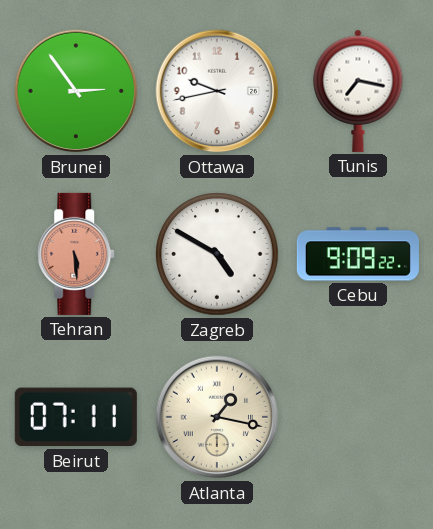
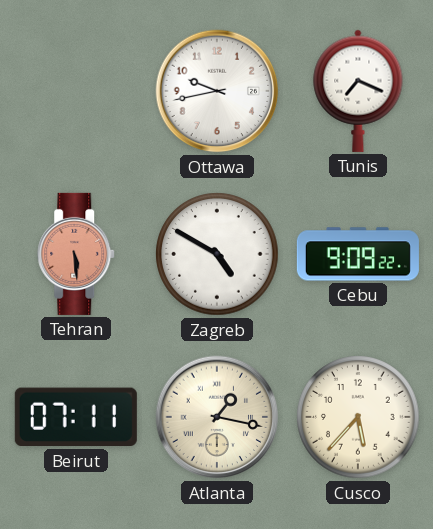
Brunei: 2:54 -> none
Tunis: 7:17 -> 7:19
Cusco: none -> 5:37
